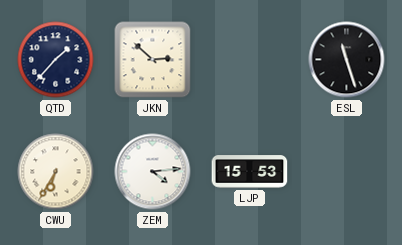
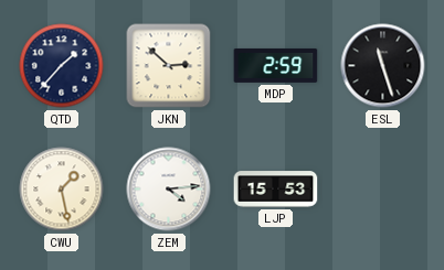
MDP: none -> 2:59
CWU: 6:35 -> 1:28
